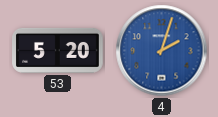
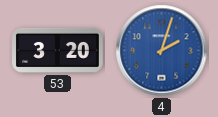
53: 5:20 -> 3:20
